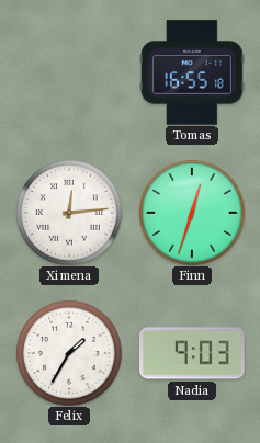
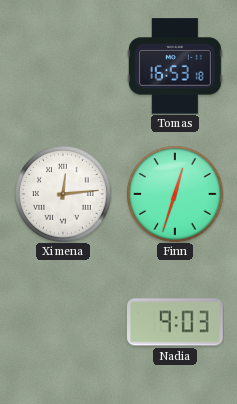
Tomas: 16:55 -> 16:53
Felix: 1:35 -> none
